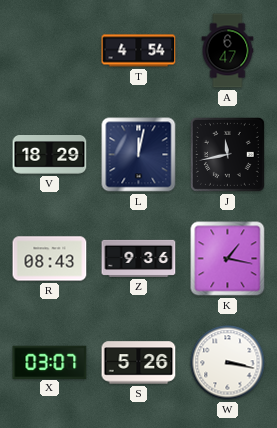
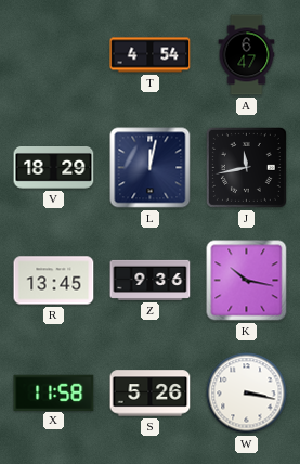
R: 08:43 -> 13:45
K: 1:17 -> 10:17
X: 03:07 -> 11:58
